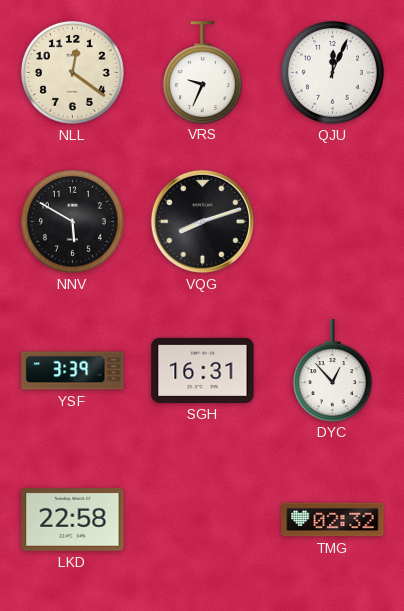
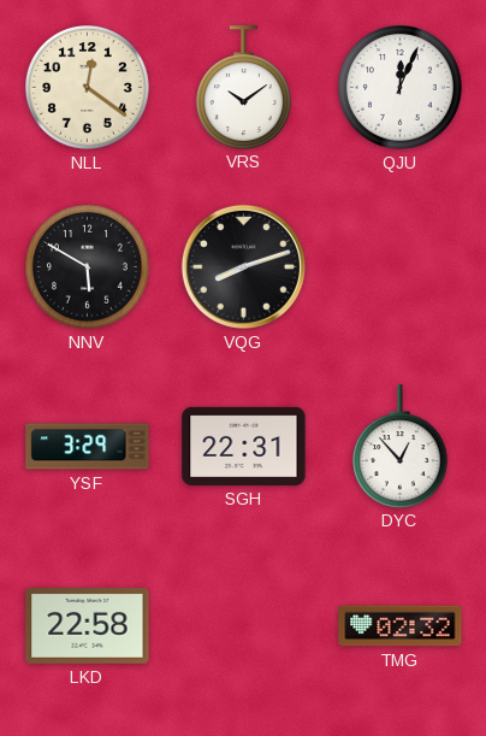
VRS: 9:34 -> 10:09
YSF: 3:39 -> 3:29
SGH: 16:31 -> 22:31
